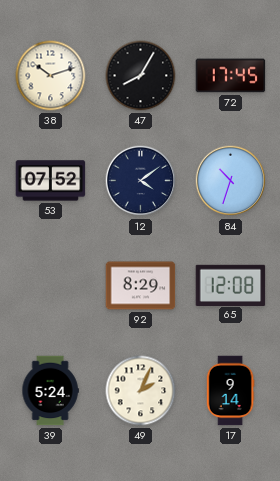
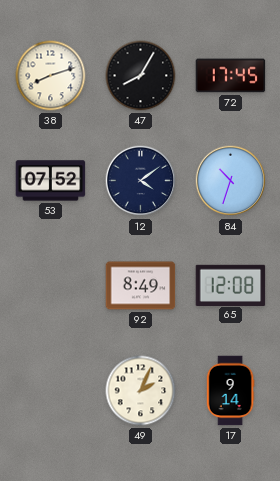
38: 10:12 -> 8:12
92: 8:29 -> 8:49
39: 5:24 -> none
